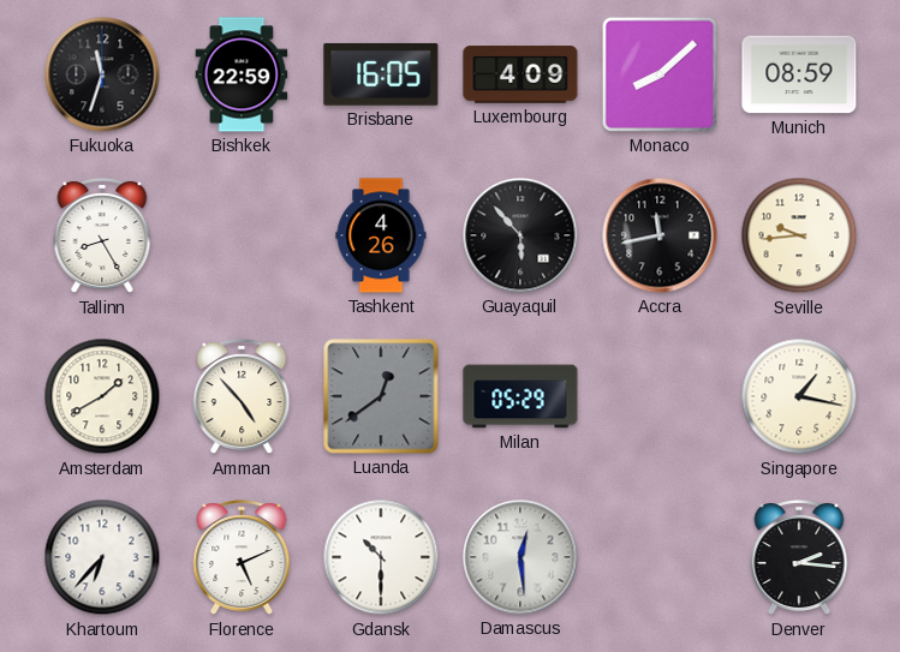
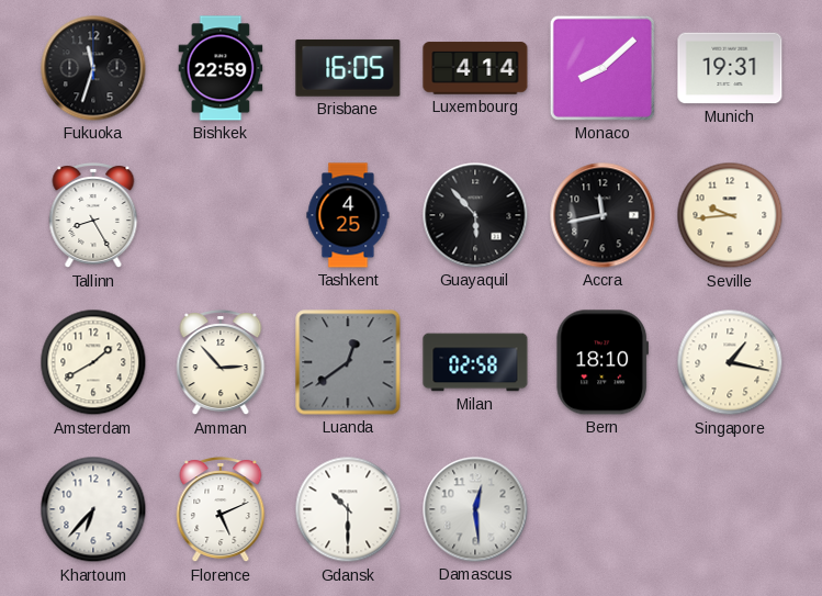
Luxembourg: 4:09 -> 4:14
Munich: 08:59 -> 19:31
Tashkent: 4:26 -> 4:25
Amman: 4:53 -> 2:53
Milan: 05:29 -> 02:58
Bern: none -> 18:10
Denver: 2:16 -> none
